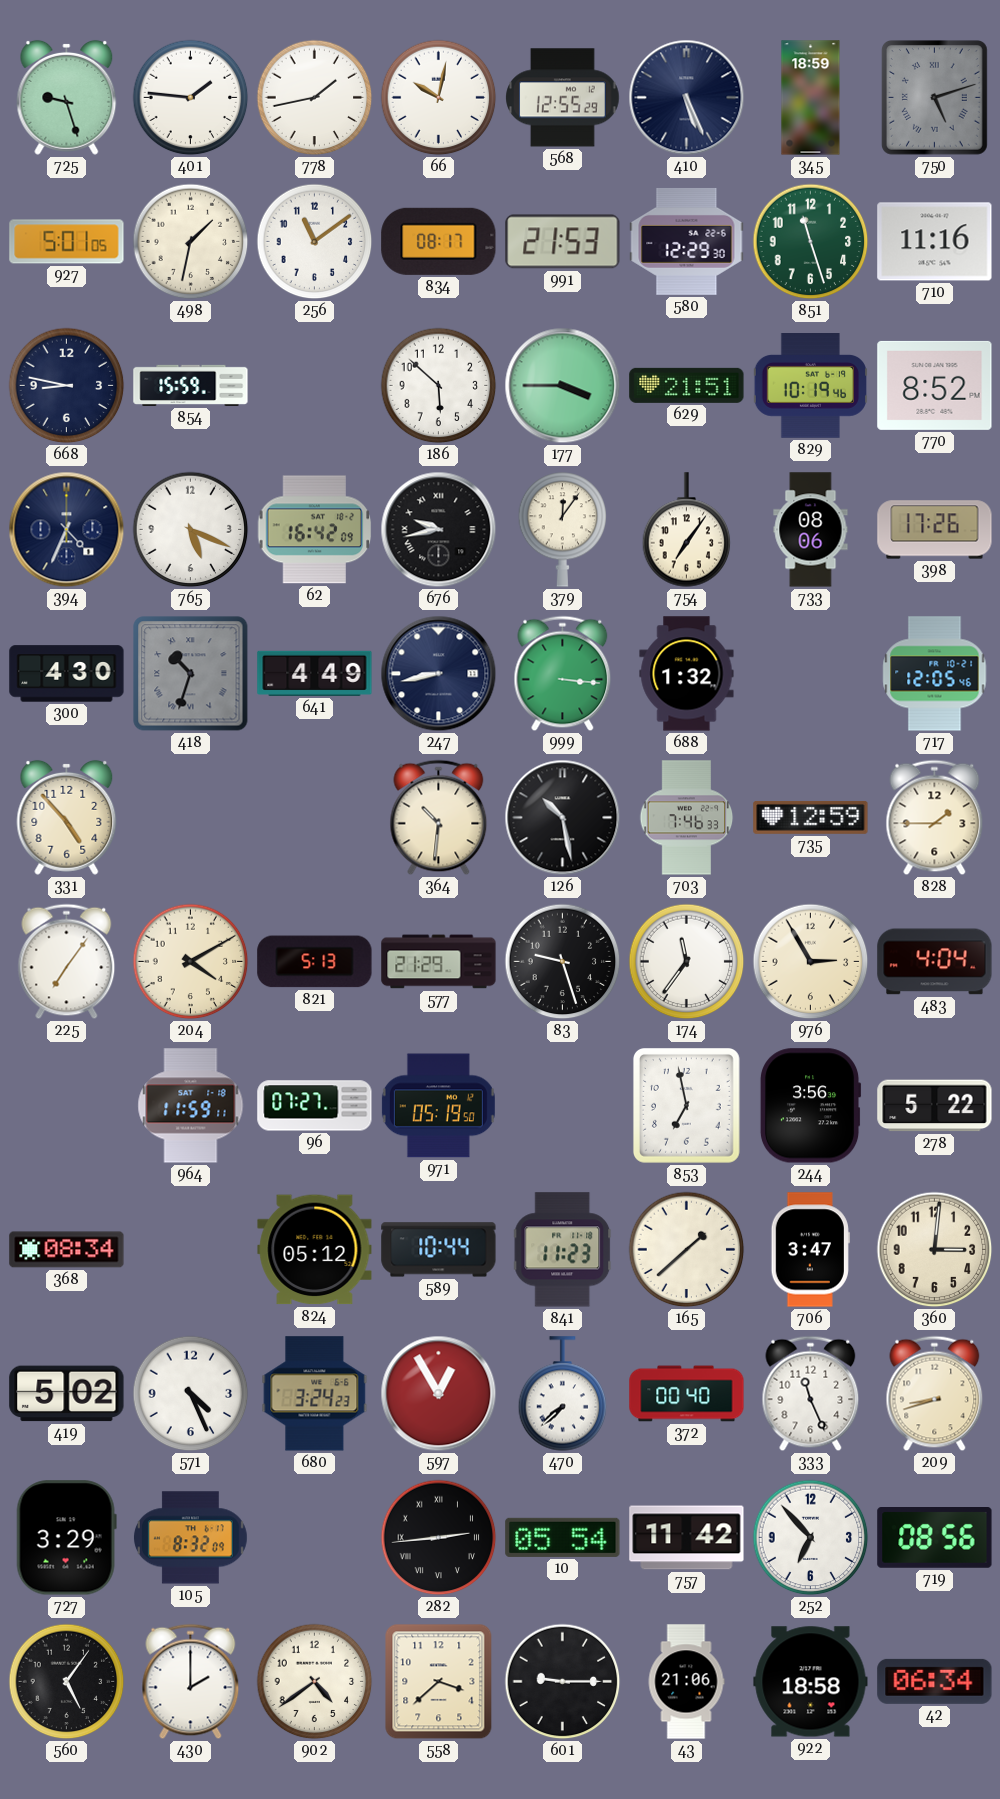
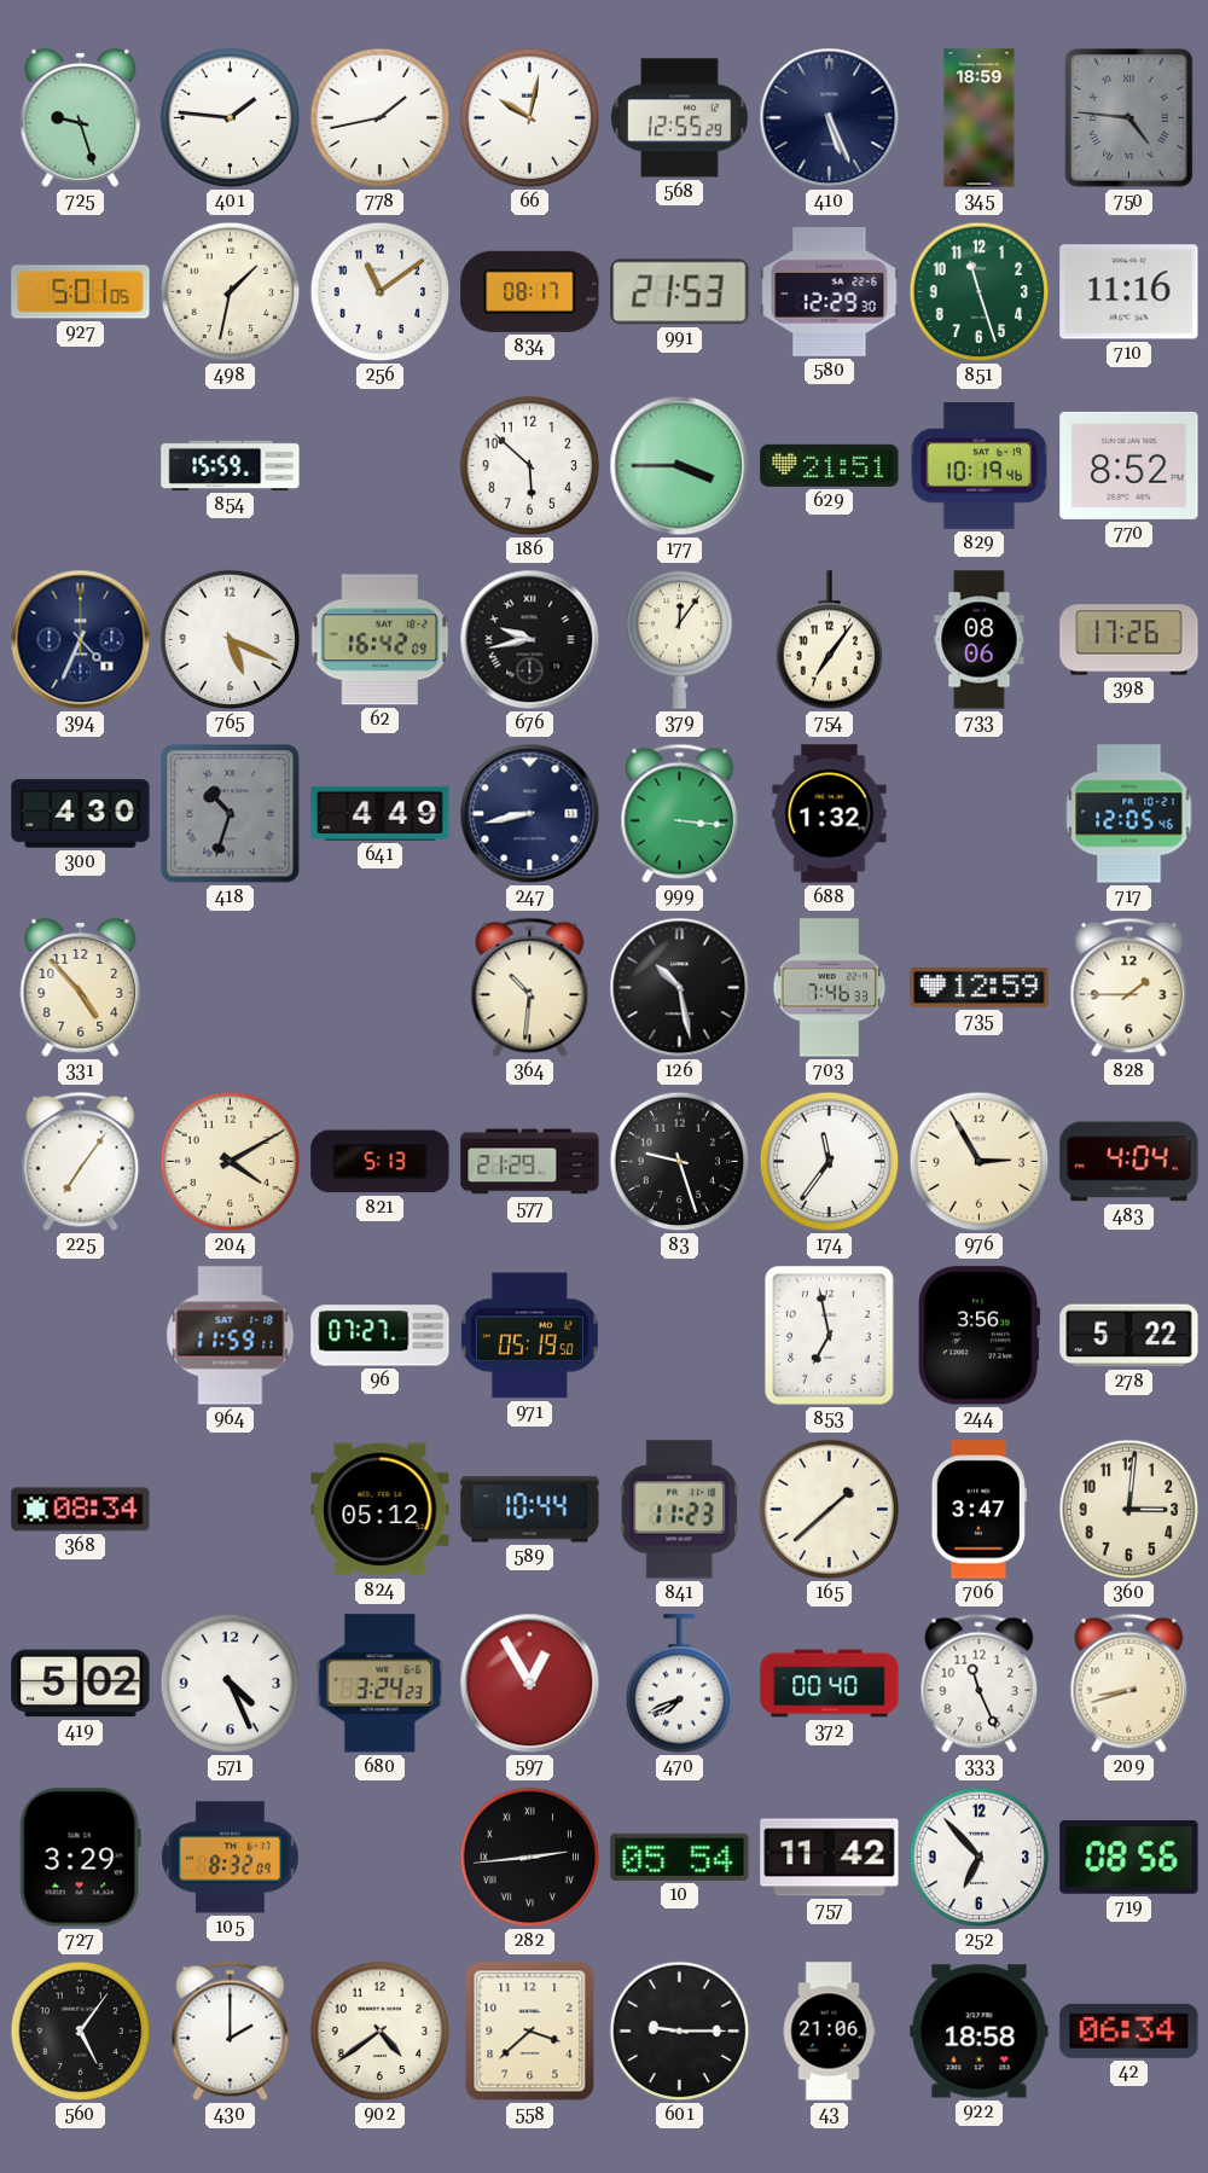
750: 5:12 -> 4:46
668: 8:47 -> none
470: 7:38 -> 7:41
